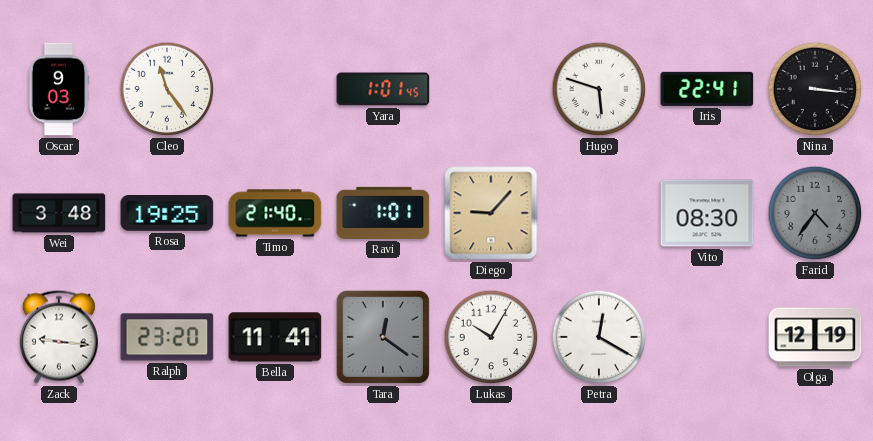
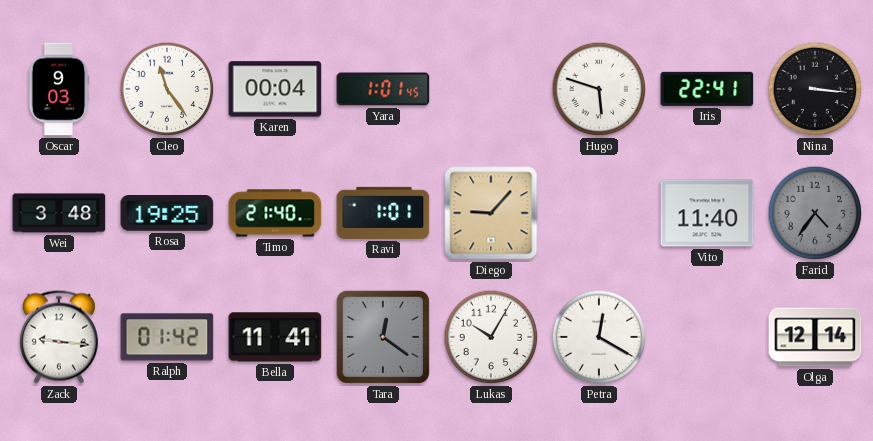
Karen: none -> 00:04
Vito: 08:30 -> 11:40
Ralph: 23:20 -> 01:42
Olga: 12:19 -> 12:14
